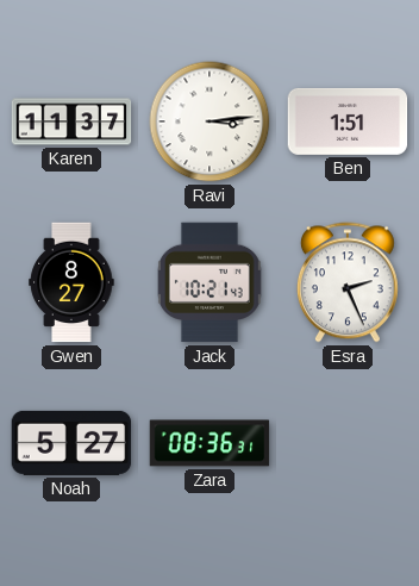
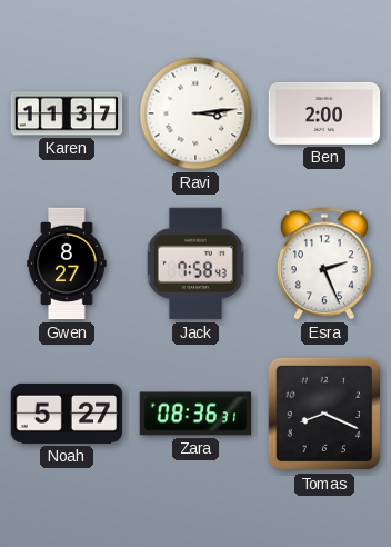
Ben: 1:51 -> 2:00
Jack: 10:21 -> 7:58
Tomas: none -> 8:19
